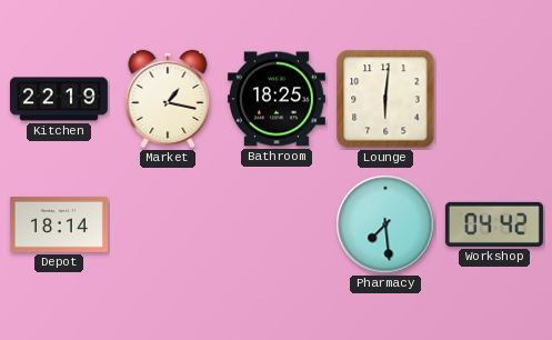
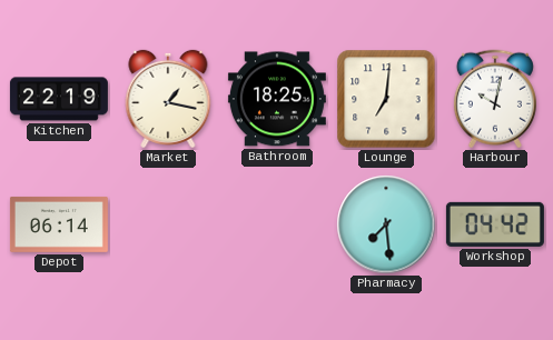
Lounge: 6:01 -> 7:01
Harbour: none -> 10:02
Depot: 18:14 -> 06:14
